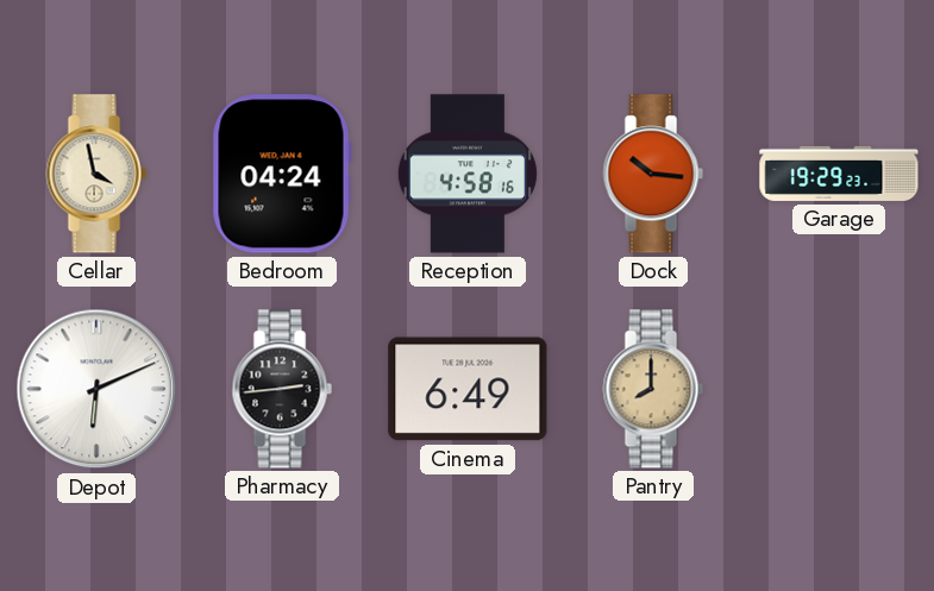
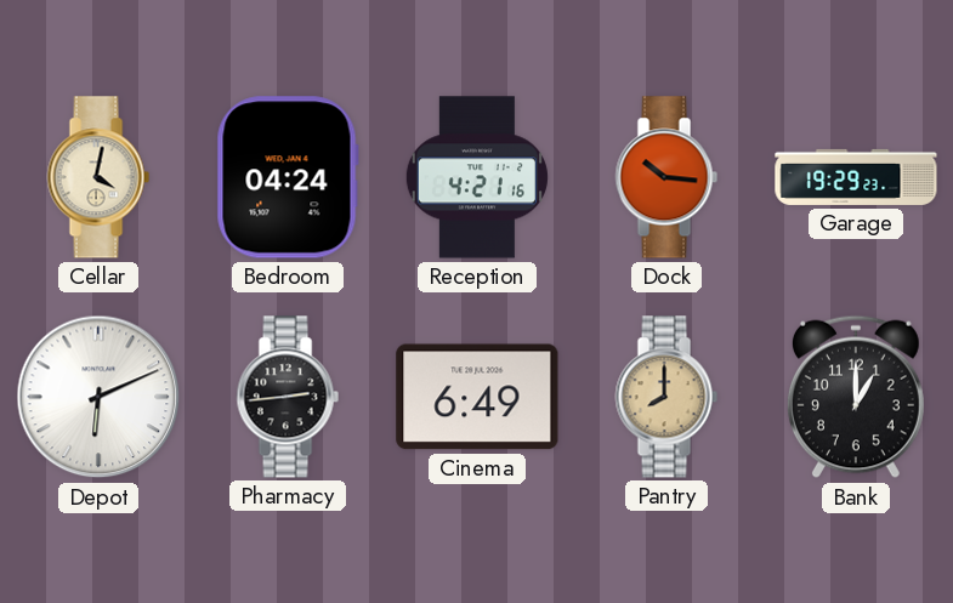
Cellar: 3:58 -> 4:02
Reception: 4:58 -> 4:21
Bank: none -> 1:00
